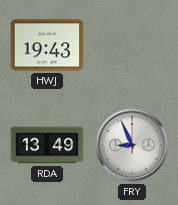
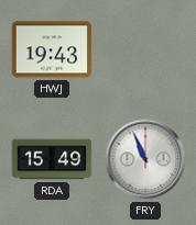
RDA: 13:49 -> 15:49
FRY: 8:56 -> 10:56
